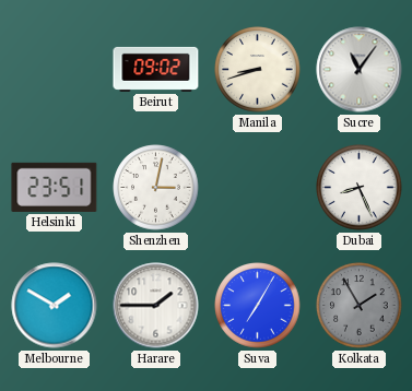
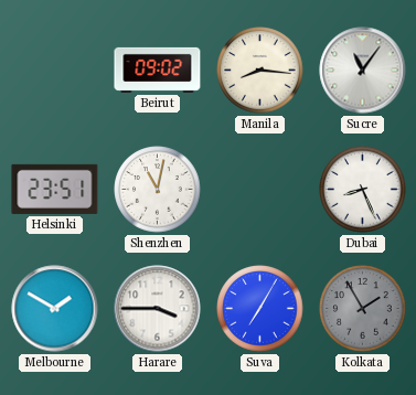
Manila: 8:42 -> 8:16
Shenzhen: 3:02 -> 11:02
Harare: 1:45 -> 3:45
